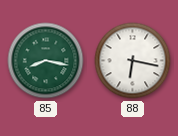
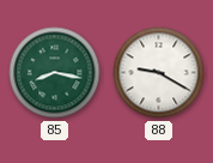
88: 6:17 -> 9:20
